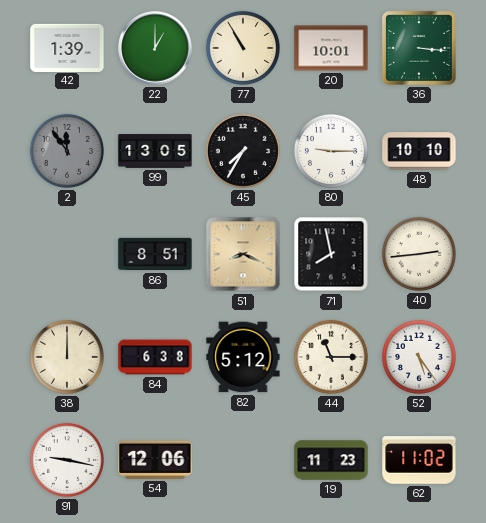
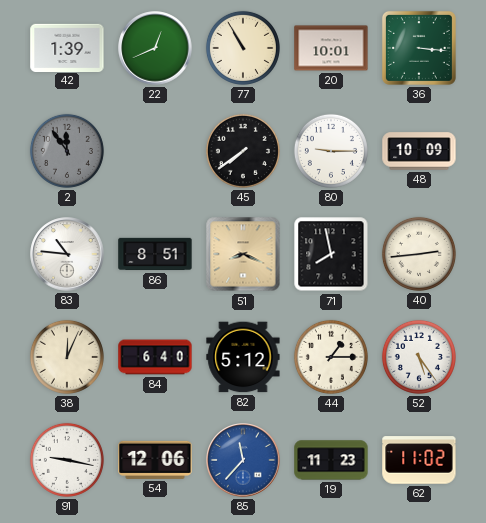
22: 1:00 -> 12:41
99: 13:05 -> none
45: 7:35 -> 7:39
48: 10:10 -> 10:09
83: none -> 10:46
38: 12:00 -> 12:04
84: 6:38 -> 6:40
44: 11:15 -> 1:15
85: none -> 11:37
